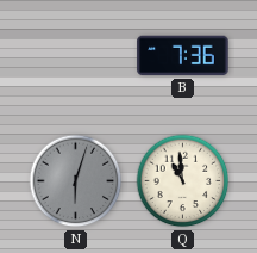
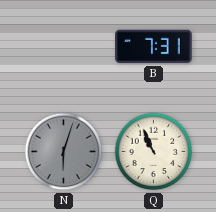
B: 7:36 -> 7:31
Q: 10:59 -> 10:56
